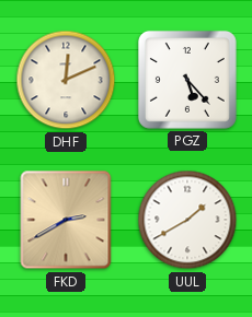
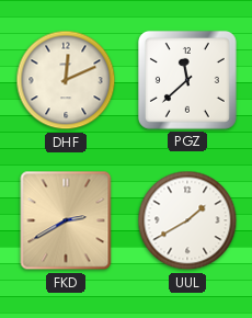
PGZ: 5:23 -> 11:38
